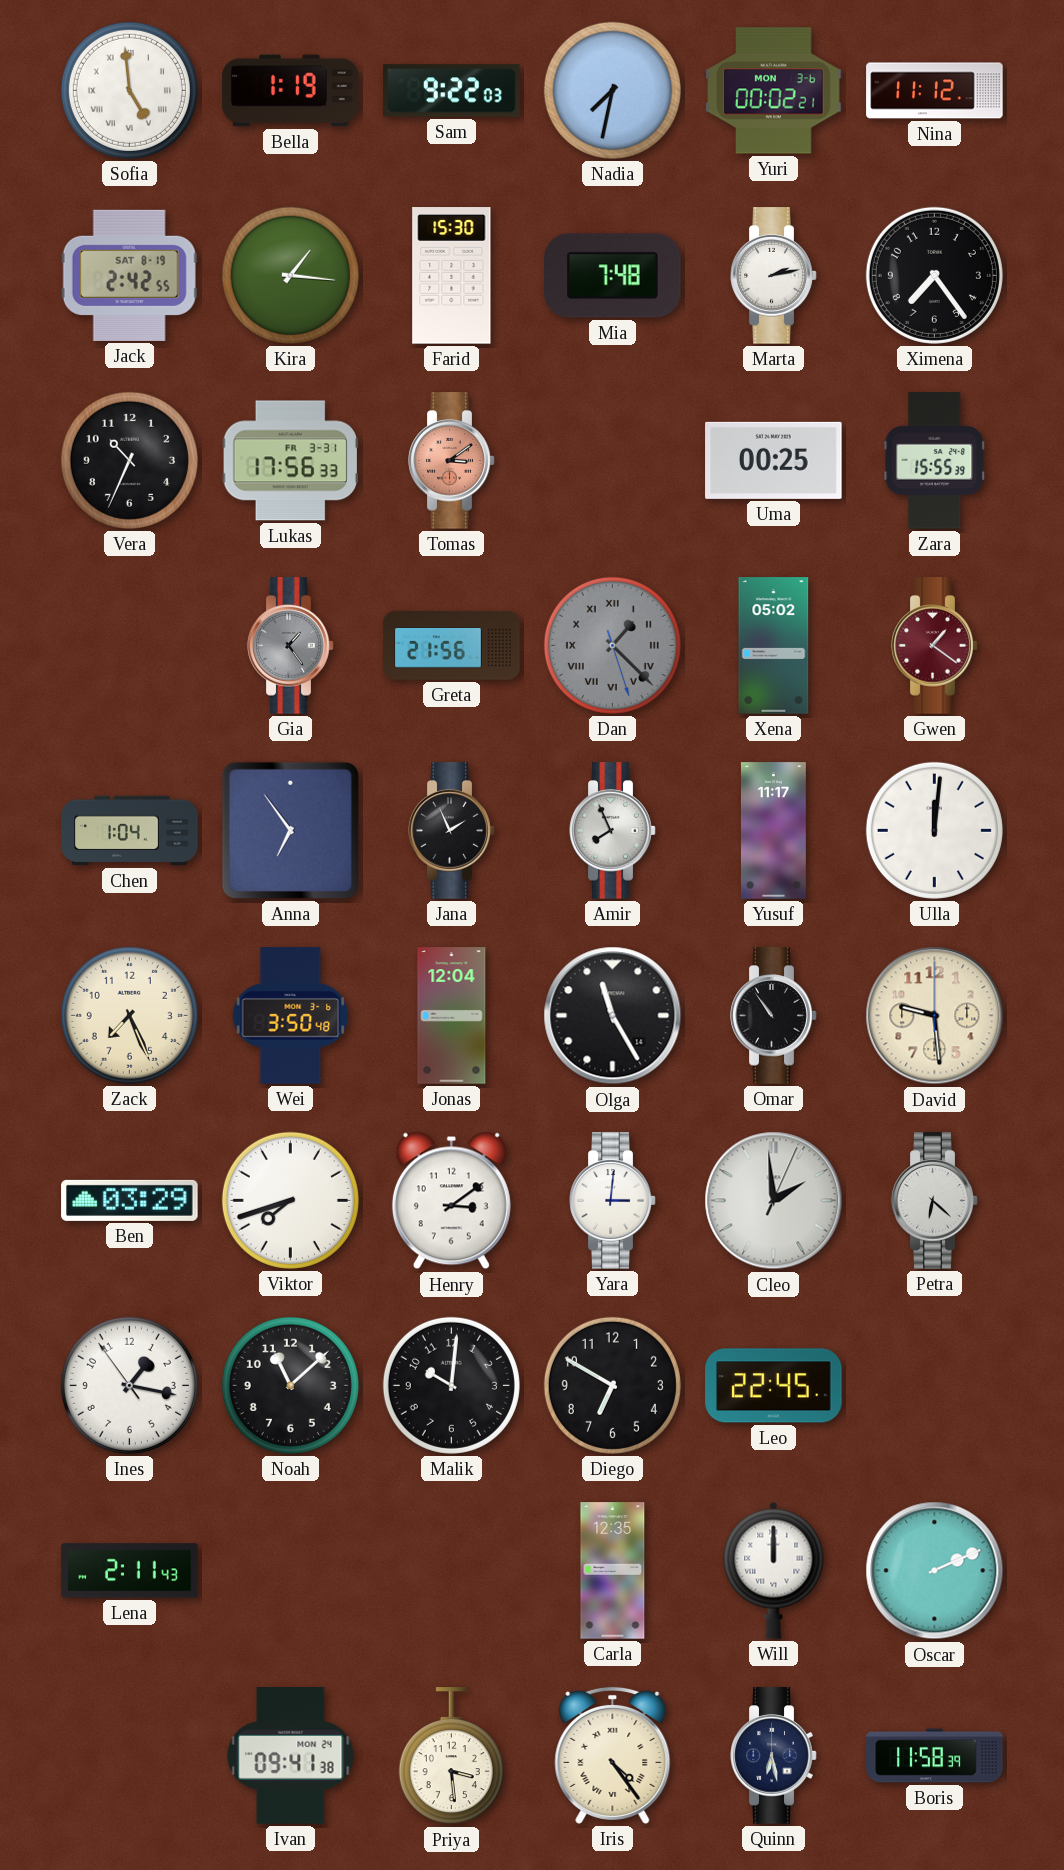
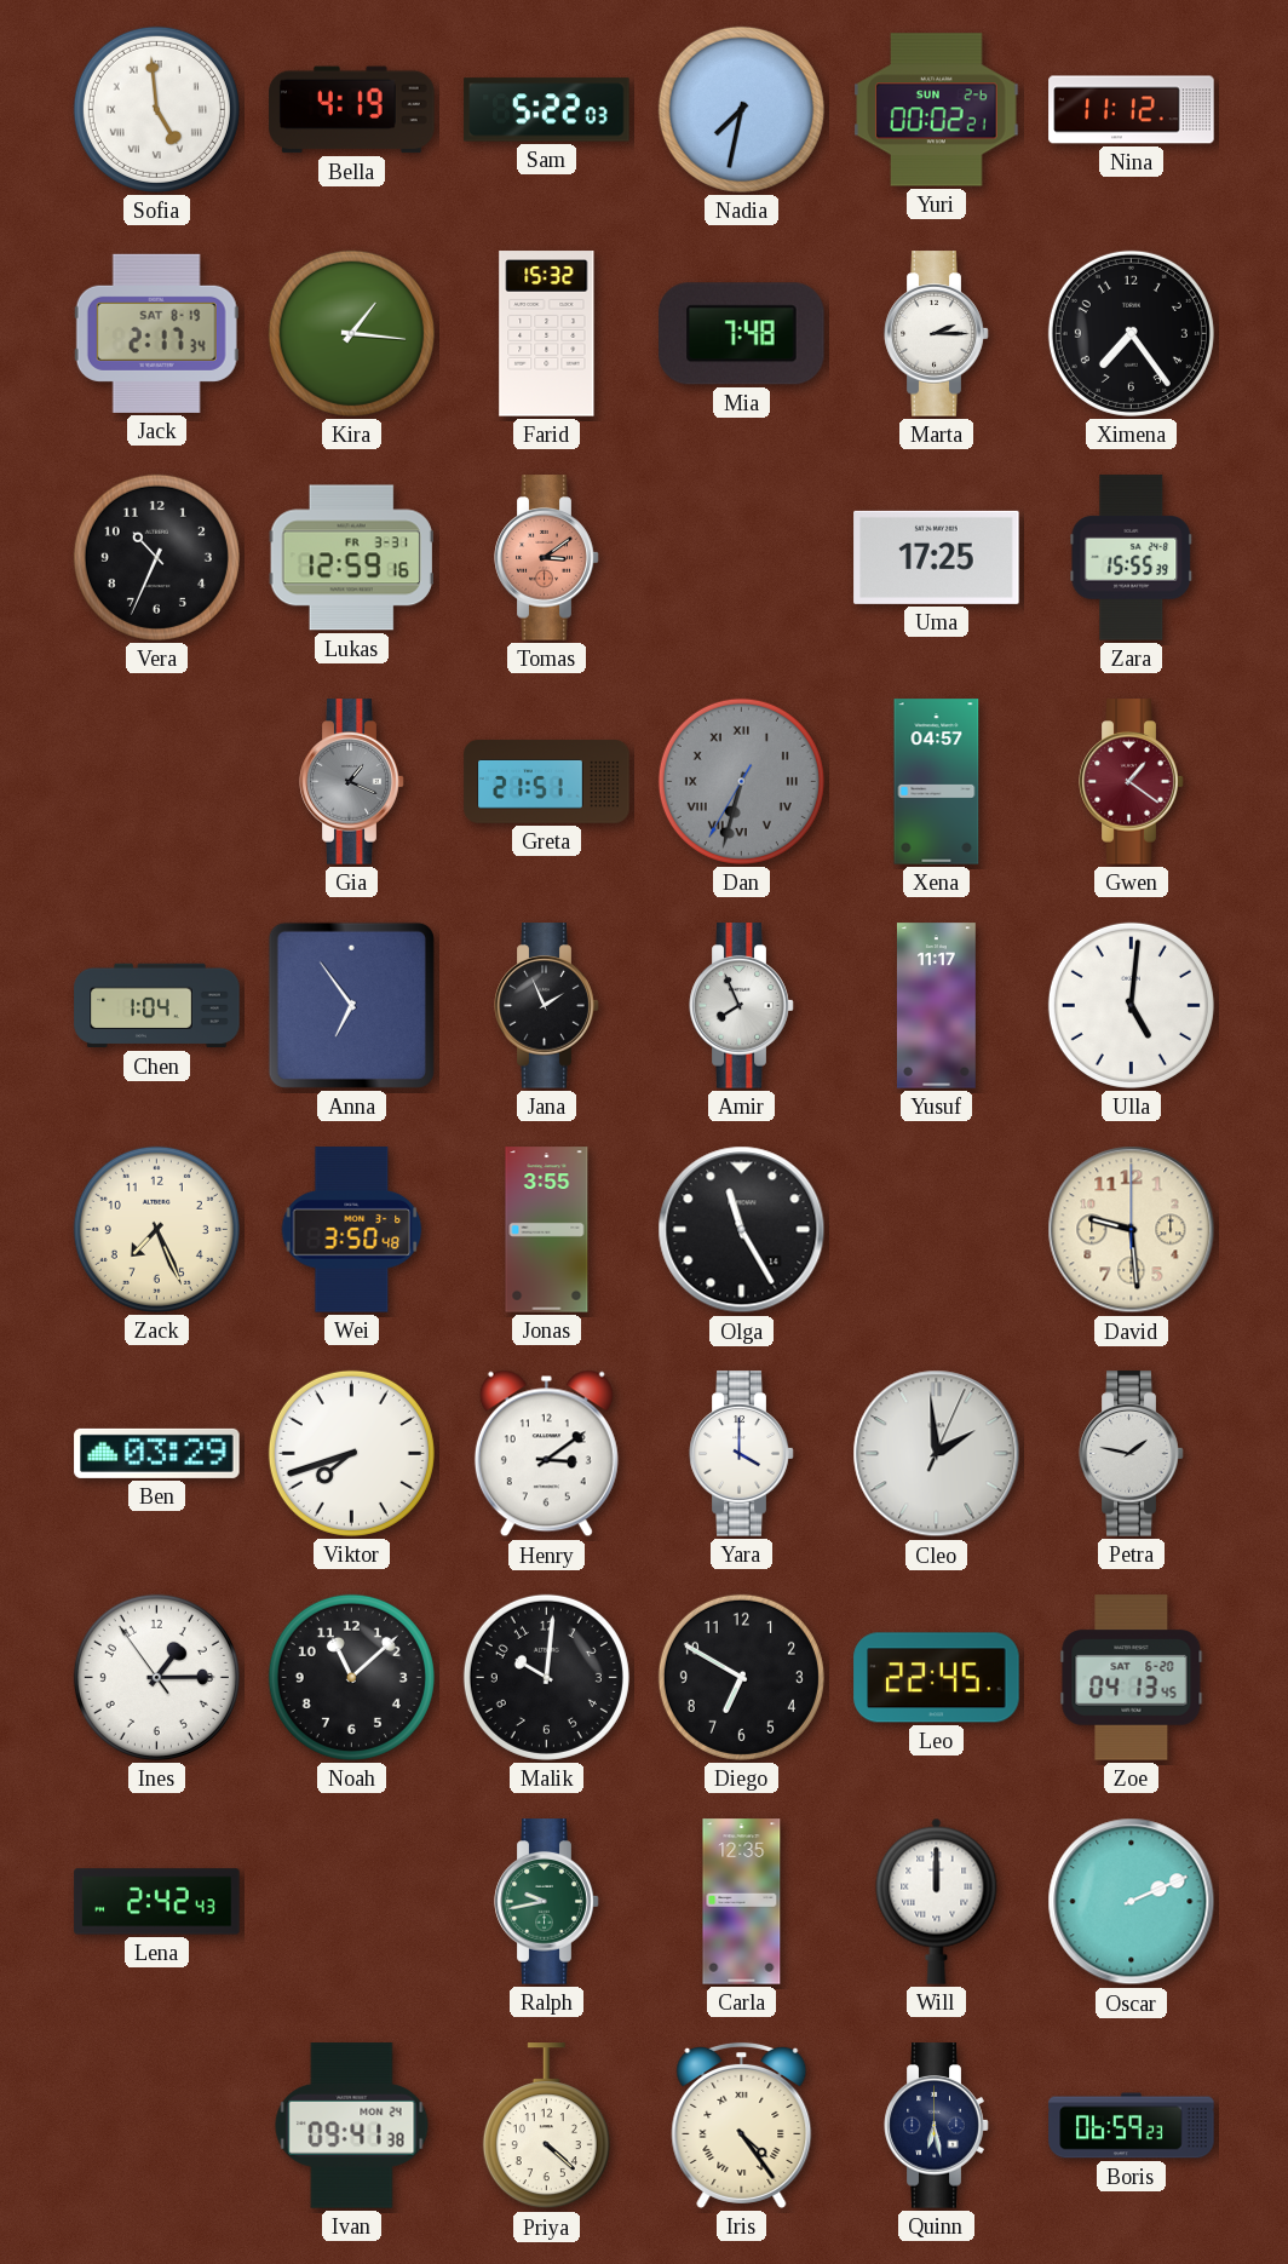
Bella: 1:19 -> 4:19
Sam: 9:22 -> 5:22
Yuri date: MON 3-6 -> SUN 2-6
Jack: 2:42 -> 2:17
Farid: 15:30 -> 15:32
Marta: 2:13 -> 2:15
Lukas: 17:56 -> 12:59
Uma: 00:25 -> 17:25
Gia: 1:24 -> 1:19
Greta: 21:56 -> 21:51
Dan: 1:22 -> 6:32
Xena: 05:02 -> 04:57
Ulla: 12:01 -> 5:01
Jonas: 12:04 -> 3:55
Omar: 10:54 -> none
Yara: 3:01 -> 4:00
Petra: 6:22 -> 1:47
Ines: 1:16 -> 1:14
Zoe: none -> 04:13
Lena: 2:11 -> 2:42
Ralph: none -> 9:43
Priya: 3:29 -> 4:22
Boris: 11:58 -> 06:59
